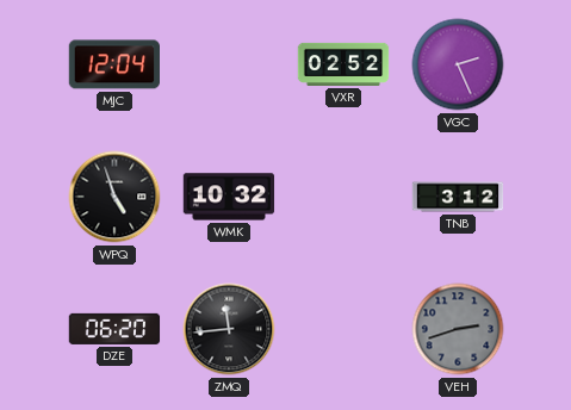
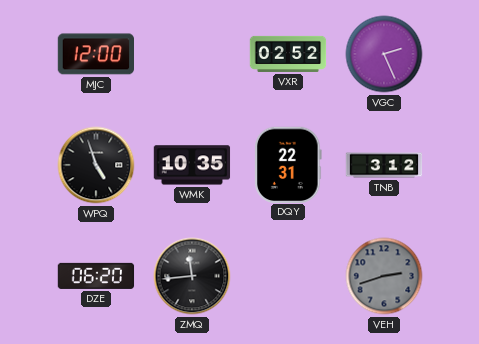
MJC: 12:04 -> 12:00
WMK: 10:32 -> 10:35
DQY: none -> 22:31
